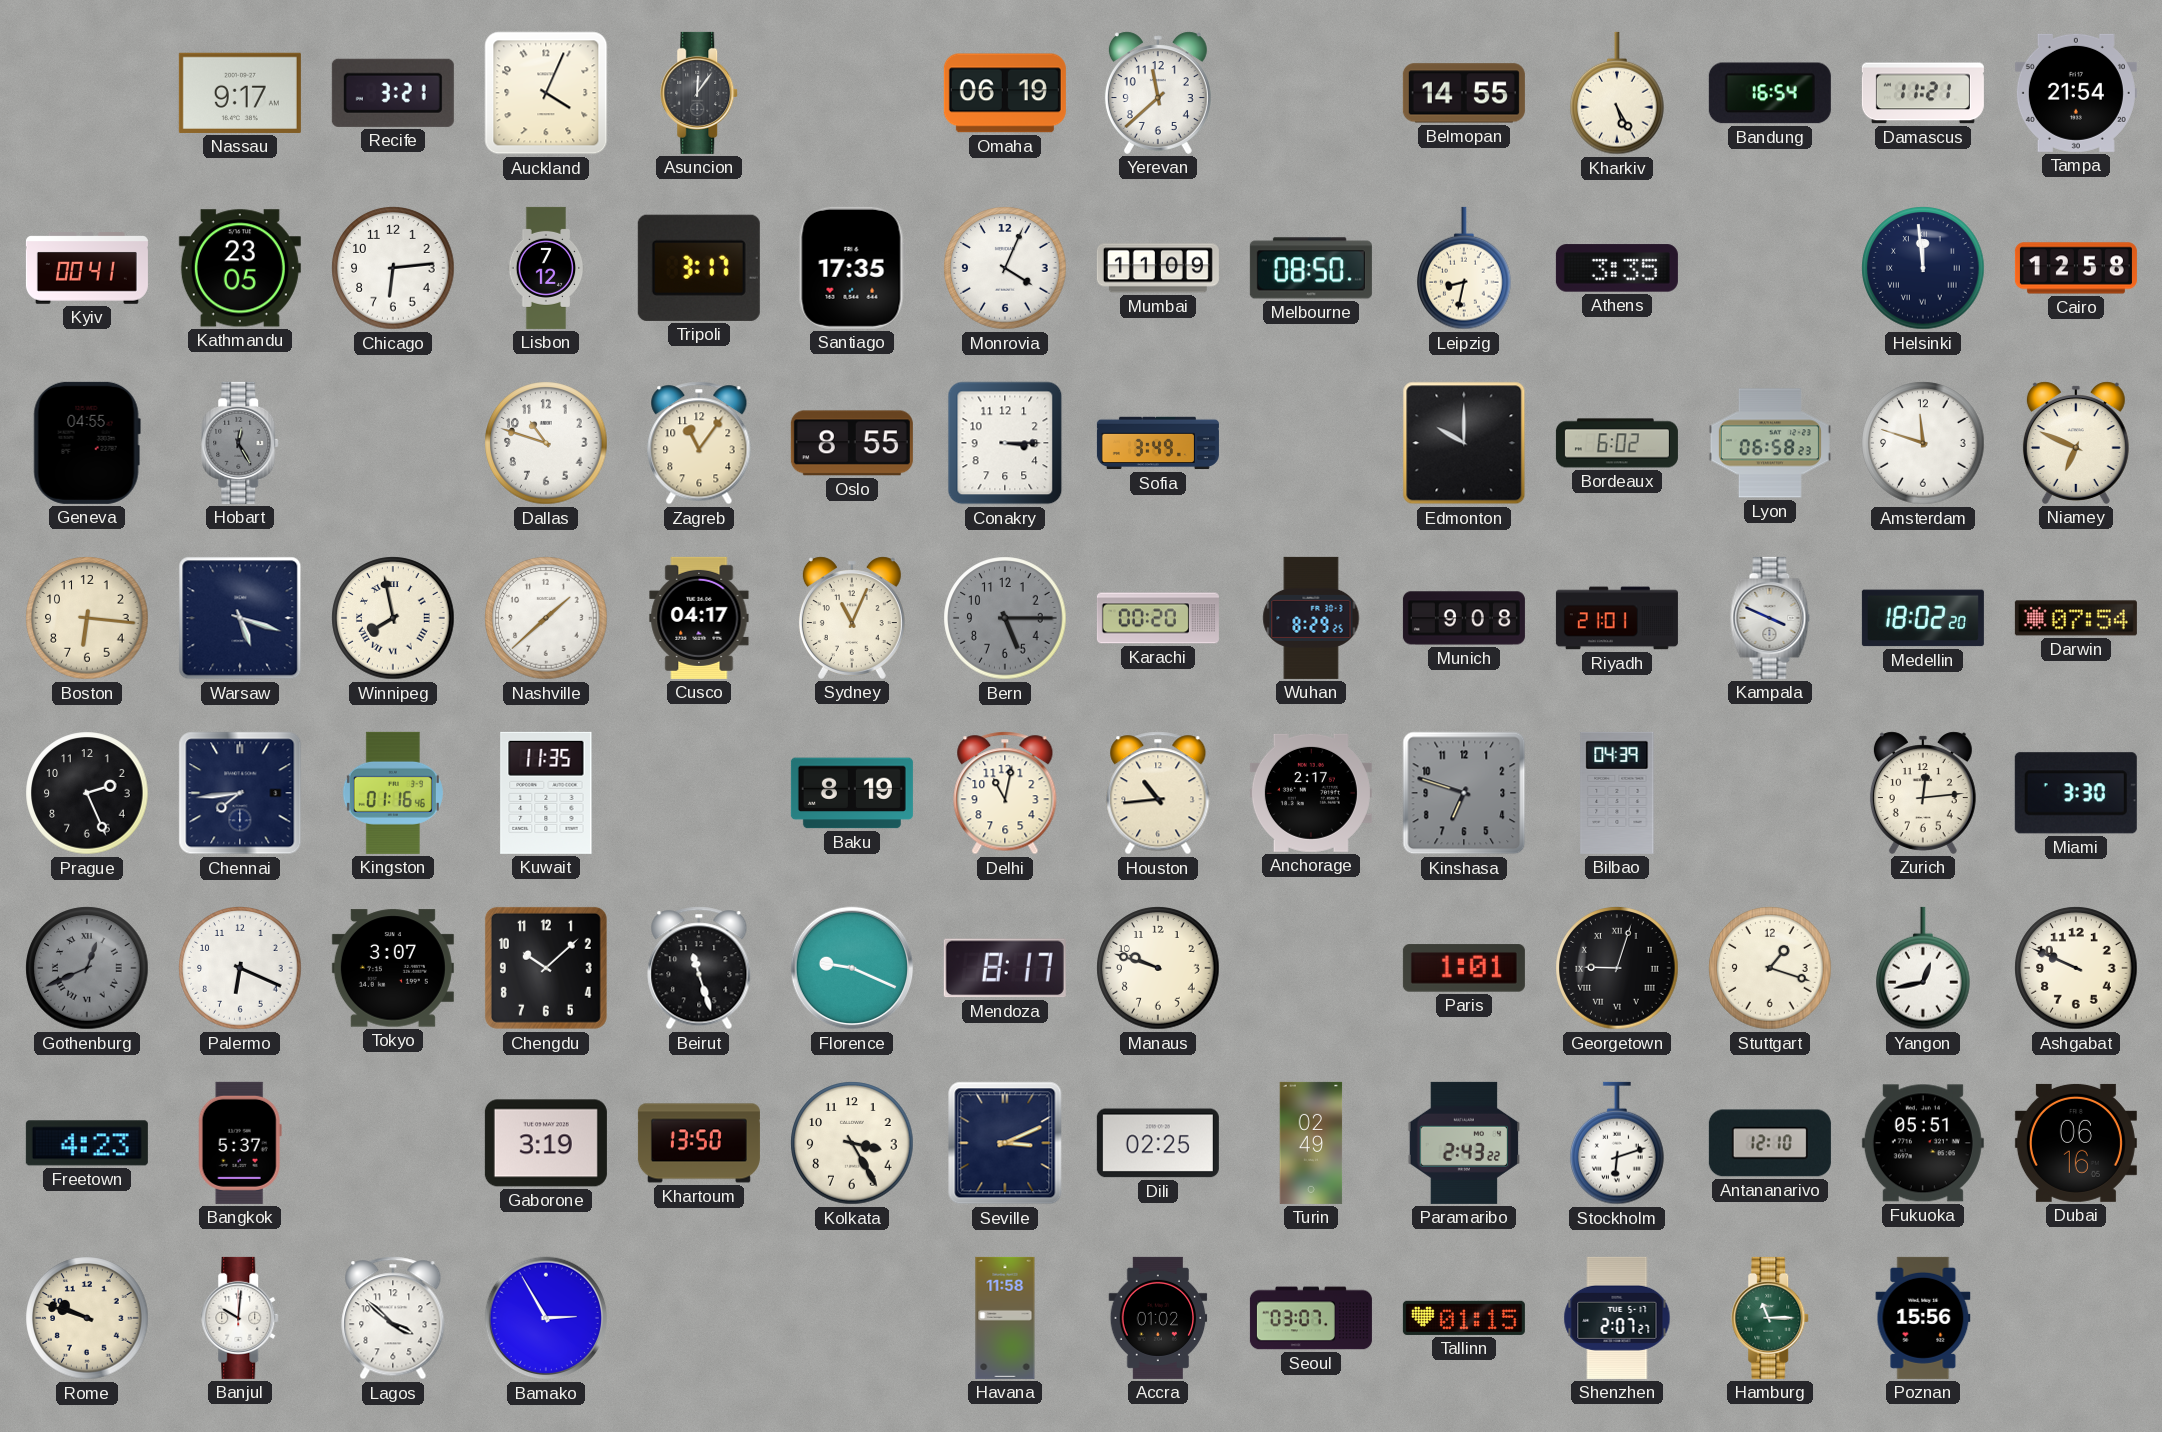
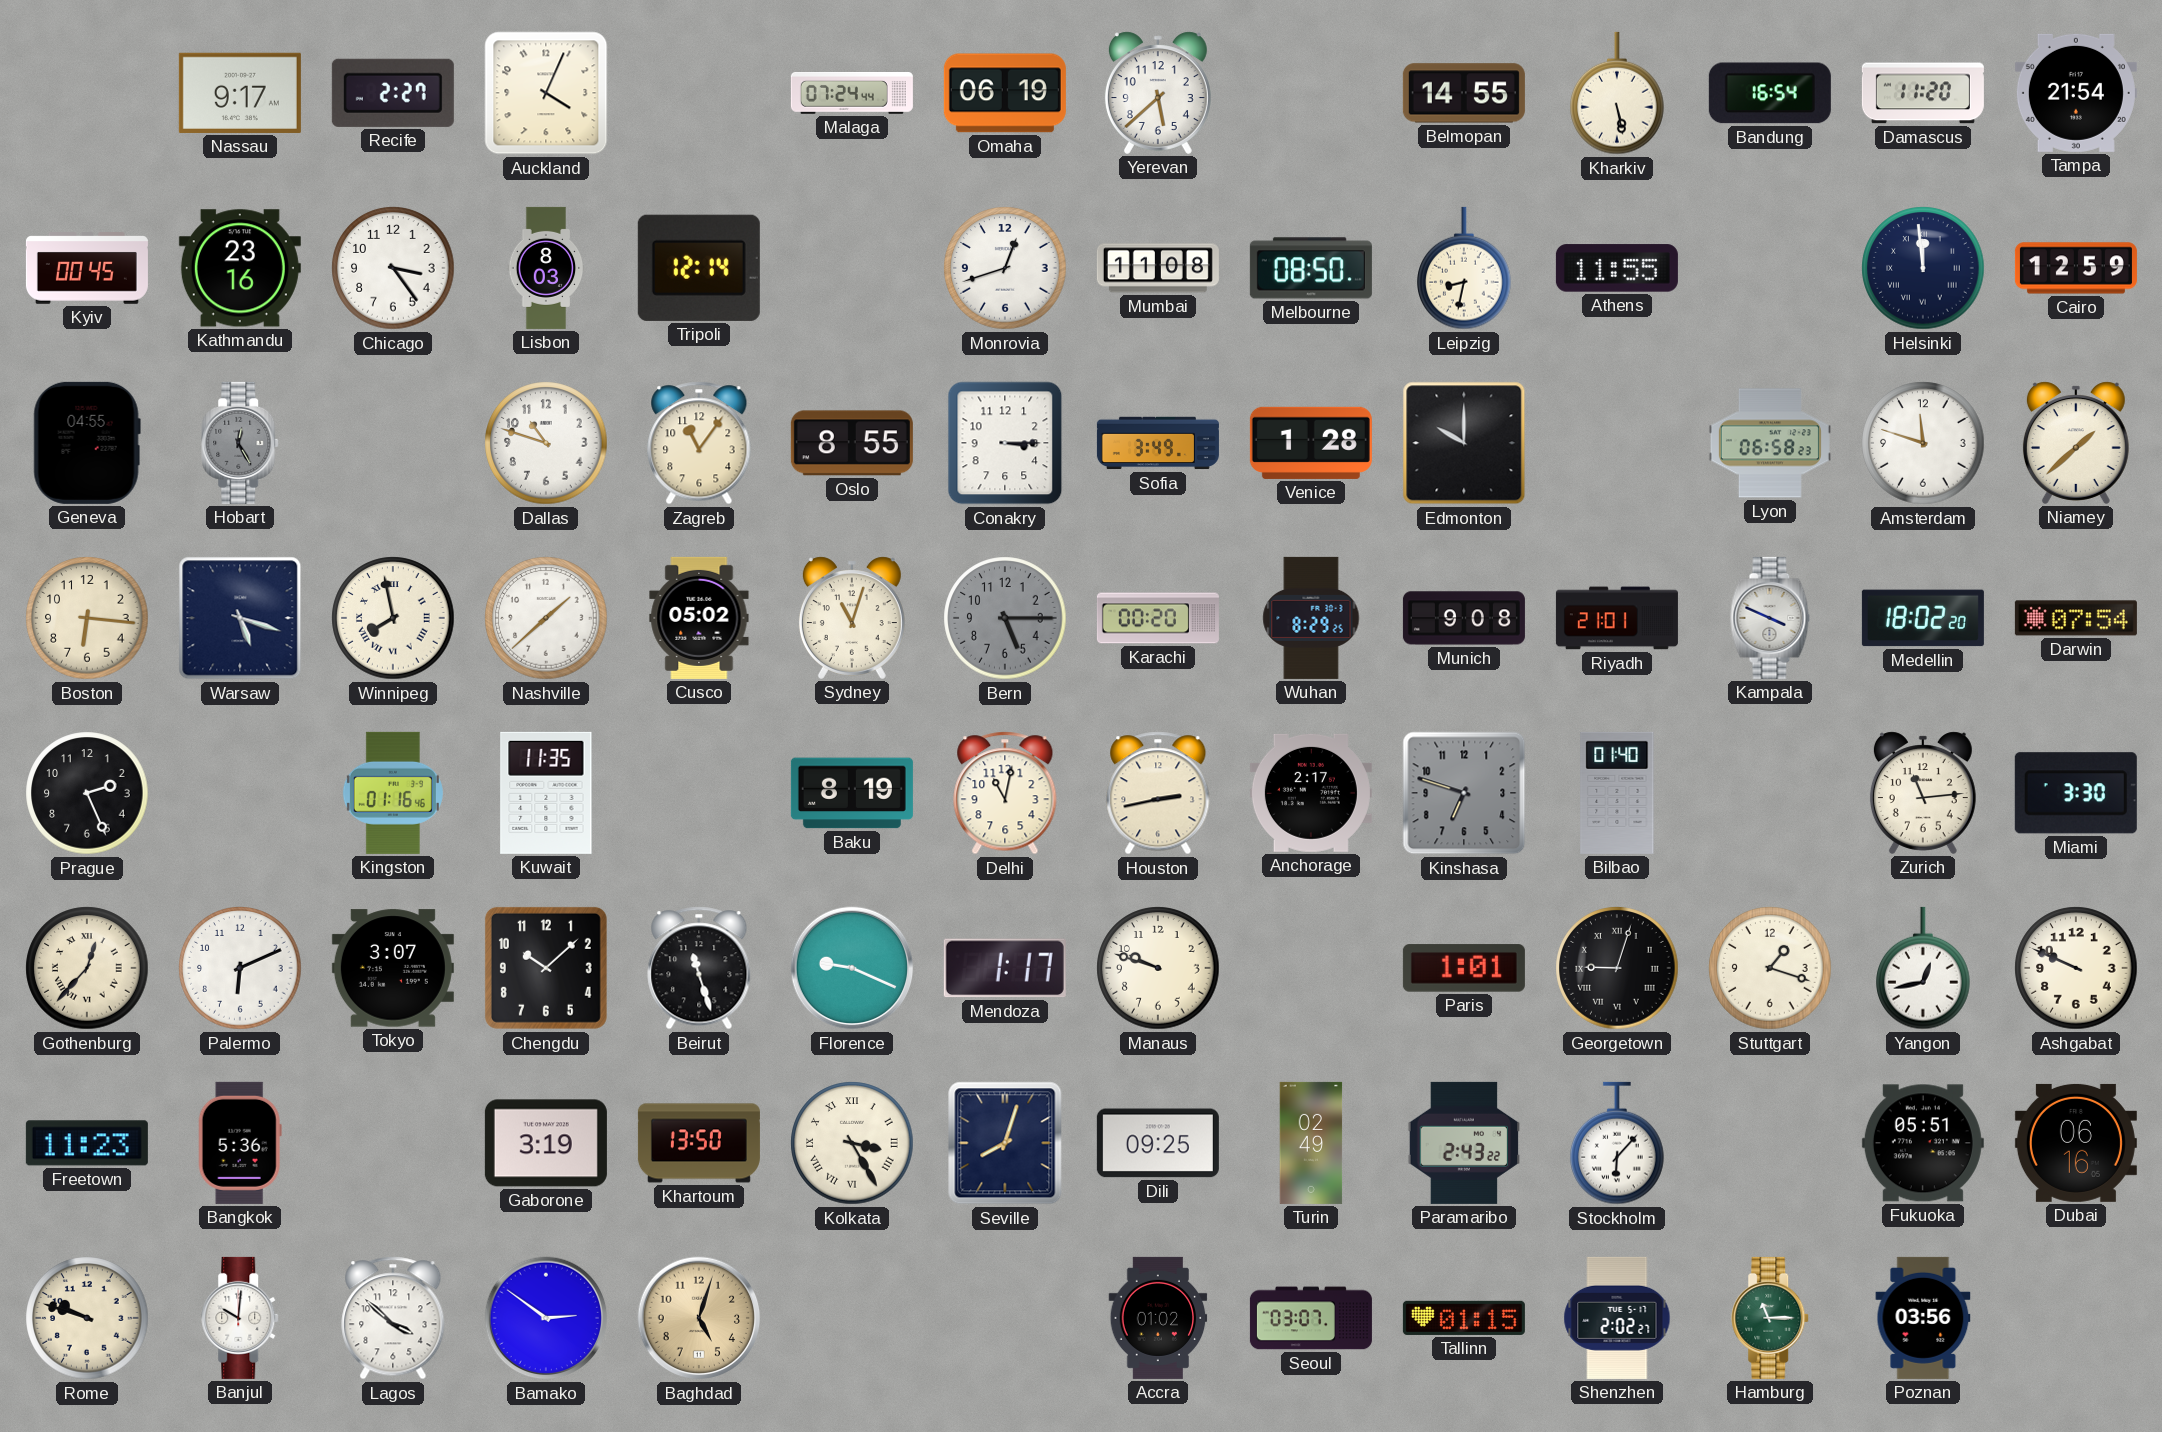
Recife: 3:21 -> 2:27
Asuncion: 12:06 -> none
Malaga: none -> 07:24
Yerevan: 11:38 -> 5:38
Kharkiv: 5:25 -> 5:28
Damascus: 11:21 -> 11:20
Kyiv: 00:41 -> 00:45
Kathmandu: 23:05 -> 23:16
Chicago: 6:14 -> 3:24
Lisbon: 7:12 -> 8:03
Tripoli: 3:17 -> 12:14
Santiago: 17:35 -> none
Monrovia: 4:04 -> 12:42
Mumbai: 11:09 -> 11:08
Athens: 3:35 -> 11:55
Cairo: 12:58 -> 12:59
Venice: none -> 1:28
Bordeaux: 6:02 -> none
Niamey: 6:49 -> 1:38
Cusco: 04:17 -> 05:02
Sydney: 11:04 -> 11:03
Chennai: 7:44 -> none
Houston: 10:44 -> 2:43
Bilbao: 04:39 -> 01:40
Zurich: 12:14 -> 11:14
Gothenburg: 12:41 -> 12:37
Gothenburg dial: grey -> cream
Palermo: 6:19 -> 6:11
Mendoza: 8:17 -> 1:17
Freetown: 4:23 -> 11:23
Bangkok: 5:37 -> 5:36
Kolkata numerals: Arabic -> Roman
Seville: 3:11 -> 8:03
Dili: 02:25 -> 09:25
Stockholm: 6:12 -> 6:07
Antananarivo: 12:10 -> none
Bamako: 2:55 -> 2:51
Baghdad: none -> 5:03
Havana: 11:58 -> none
Shenzhen: 2:07 -> 2:02
Poznan: 15:56 -> 03:56
